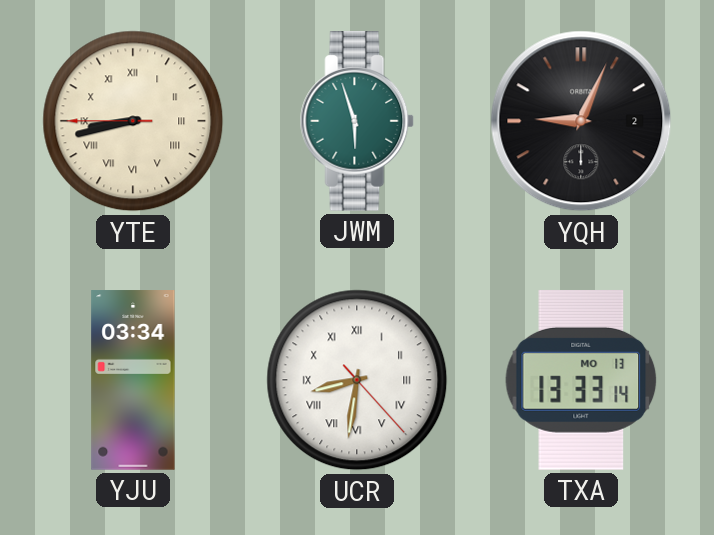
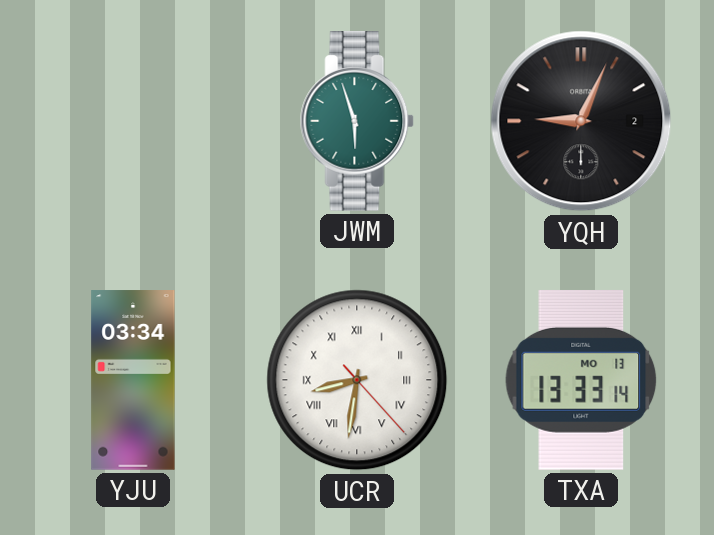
YTE: 8:42 -> none
